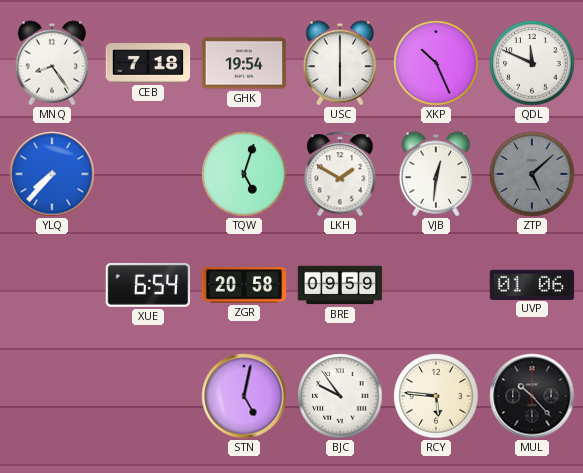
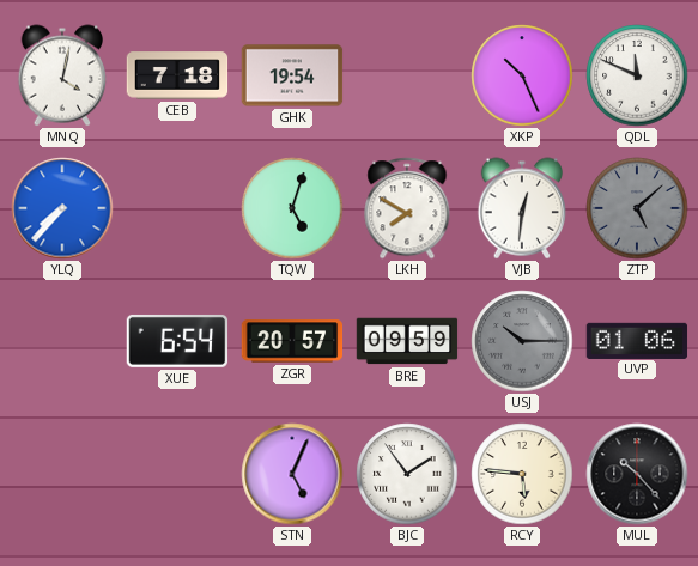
MNQ: 8:24 -> 4:02
USC: 6:00 -> none
LKH: 1:50 -> 7:50
ZGR: 20:58 -> 20:57
USJ: none -> 10:15
STN: 5:02 -> 5:04
BJC: 9:54 -> 1:54
